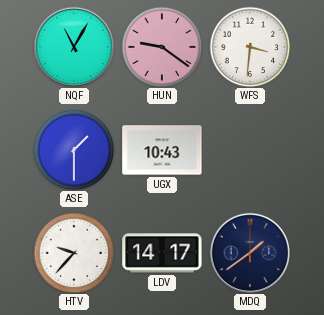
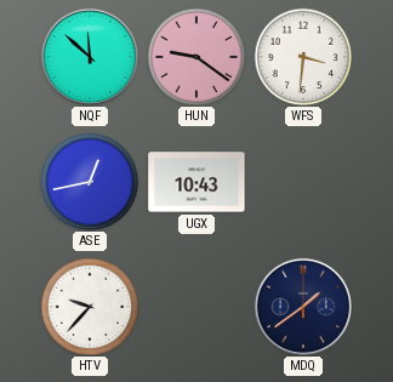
NQF: 11:05 -> 11:52
ASE: 1:30 -> 12:43
LDV: 14:17 -> none
